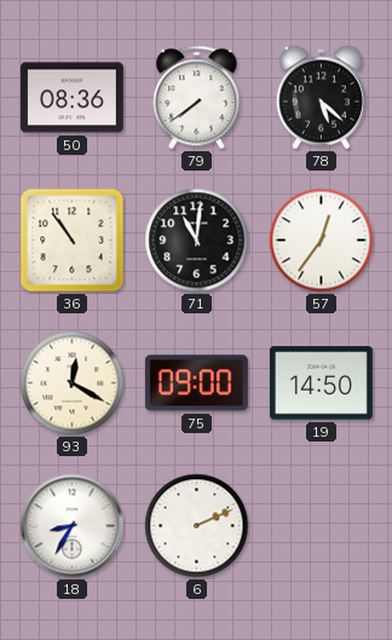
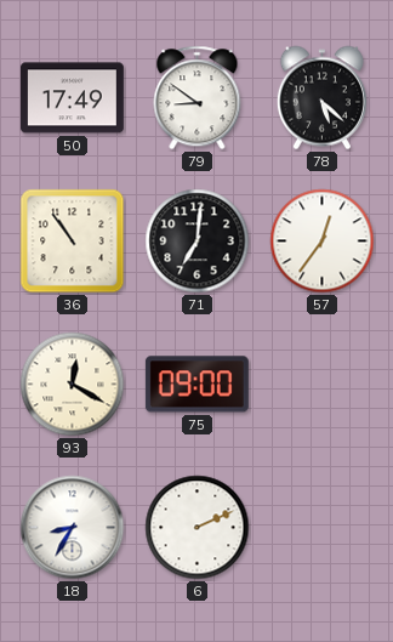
50: 08:36 -> 17:49
79: 7:39 -> 8:51
71: 11:01 -> 7:01
19: 14:50 -> none
